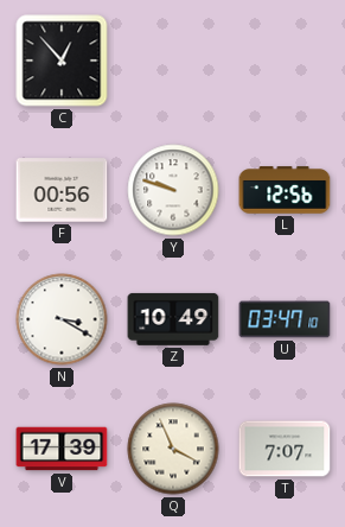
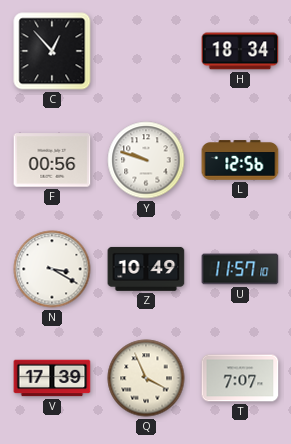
H: none -> 18:34
U: 03:47 -> 11:57
